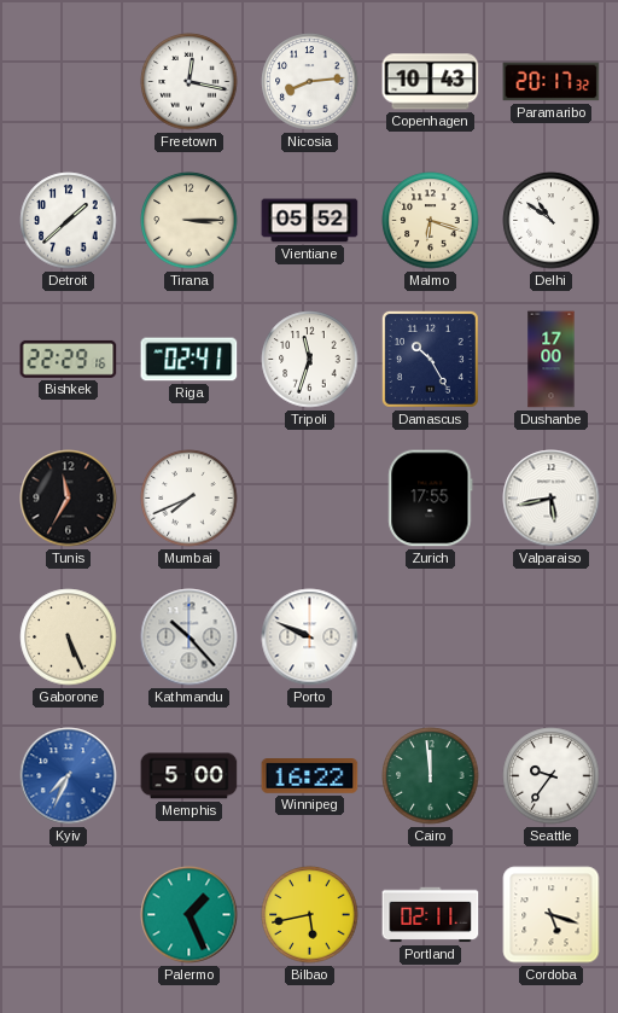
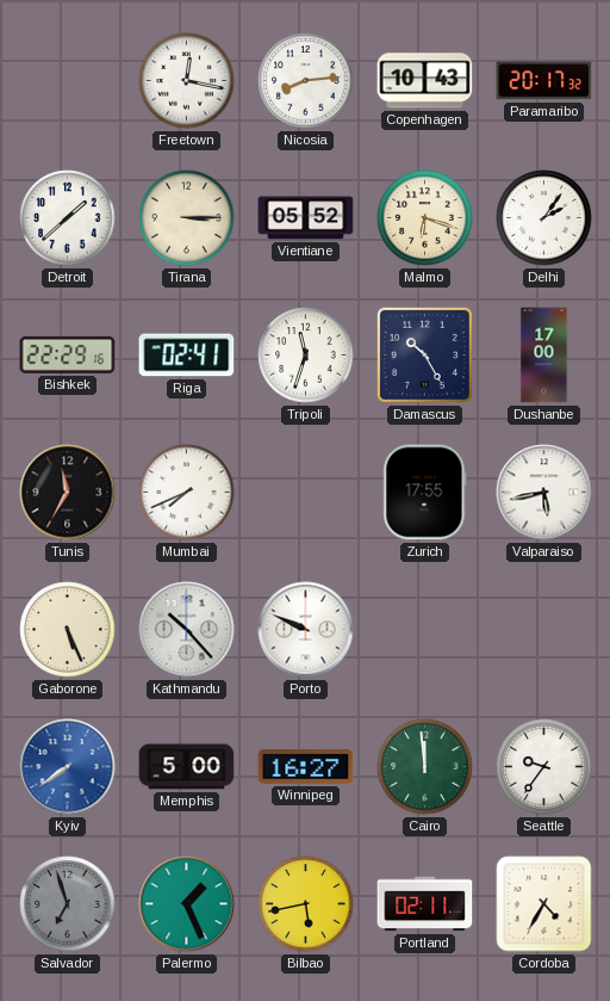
Delhi: 10:51 -> 2:06
Kyiv: 7:34 -> 7:39
Winnipeg: 16:22 -> 16:27
Salvador: none -> 6:57
Cordoba: 5:18 -> 4:35
